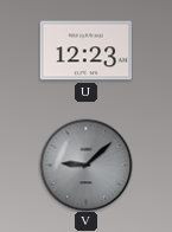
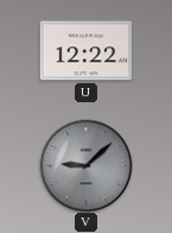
U: 12:23 -> 12:22
